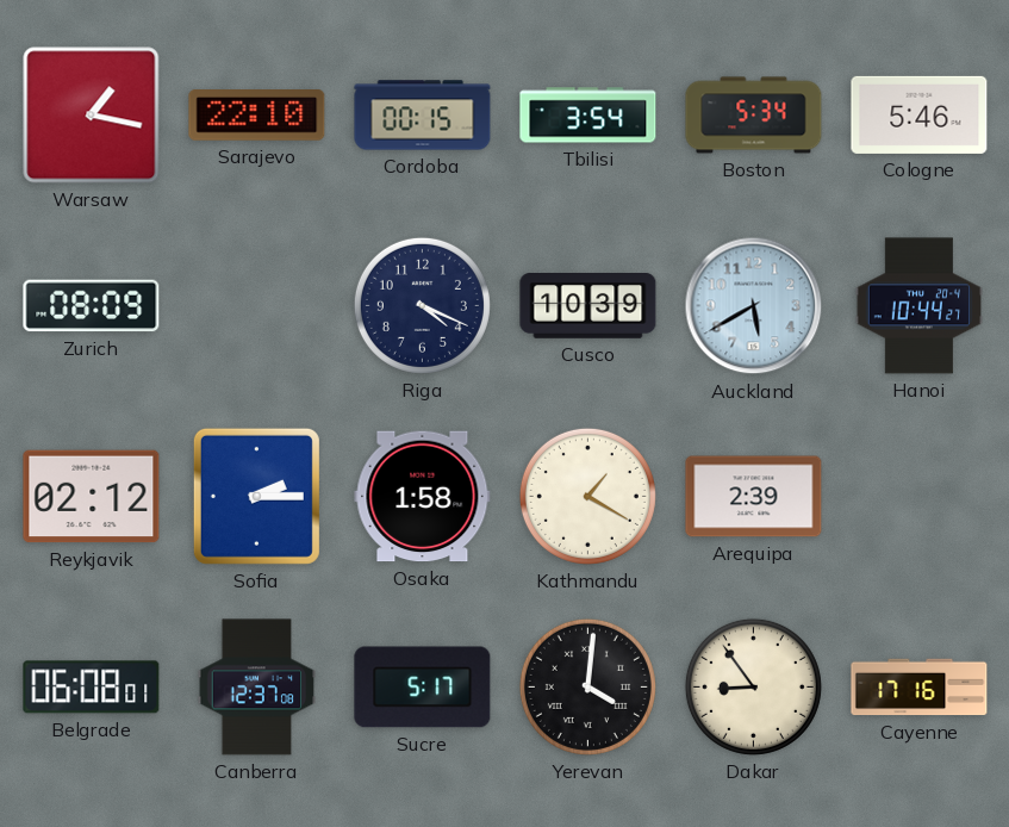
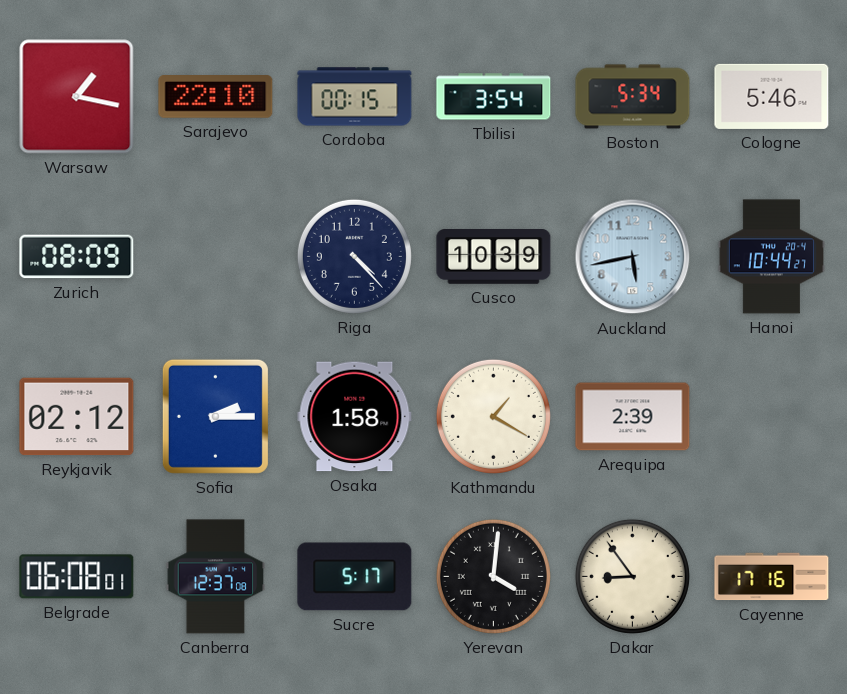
Riga: 4:19 -> 4:23
Auckland: 5:40 -> 5:43
